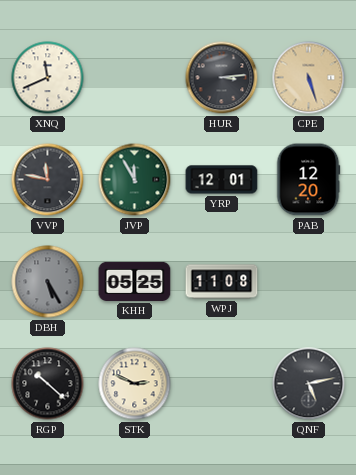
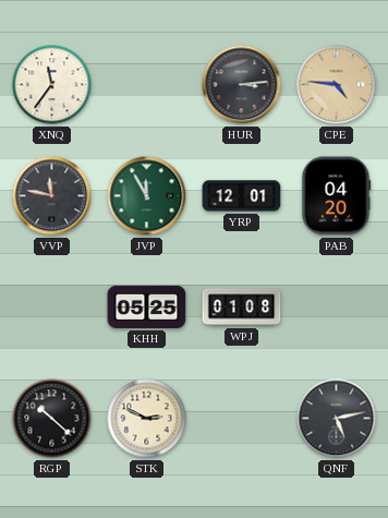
XNQ: 11:41 -> 11:36
CPE: 5:27 -> 4:46
PAB: 12:20 -> 04:20
DBH: 5:25 -> none
WPJ: 11:08 -> 01:08
